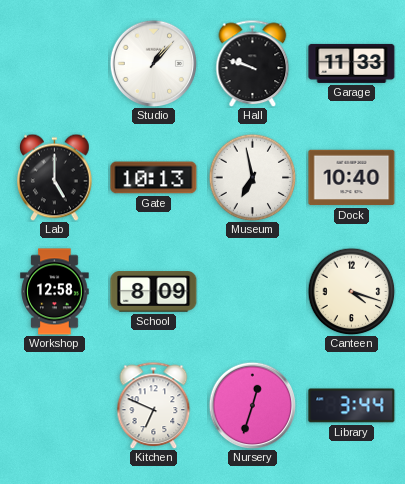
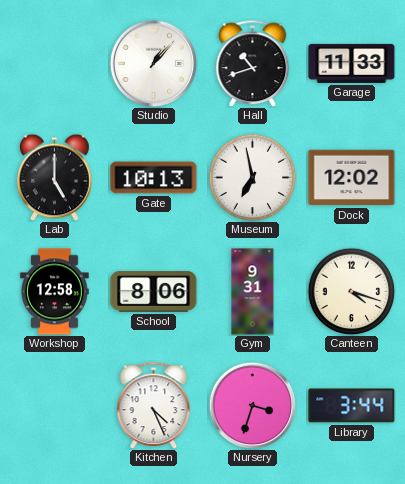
Hall: 9:48 -> 10:42
Dock: 10:40 -> 12:02
School: 8:09 -> 8:06
Gym: none -> 9:31
Kitchen: 6:49 -> 4:26
Nursery: 12:33 -> 3:33
